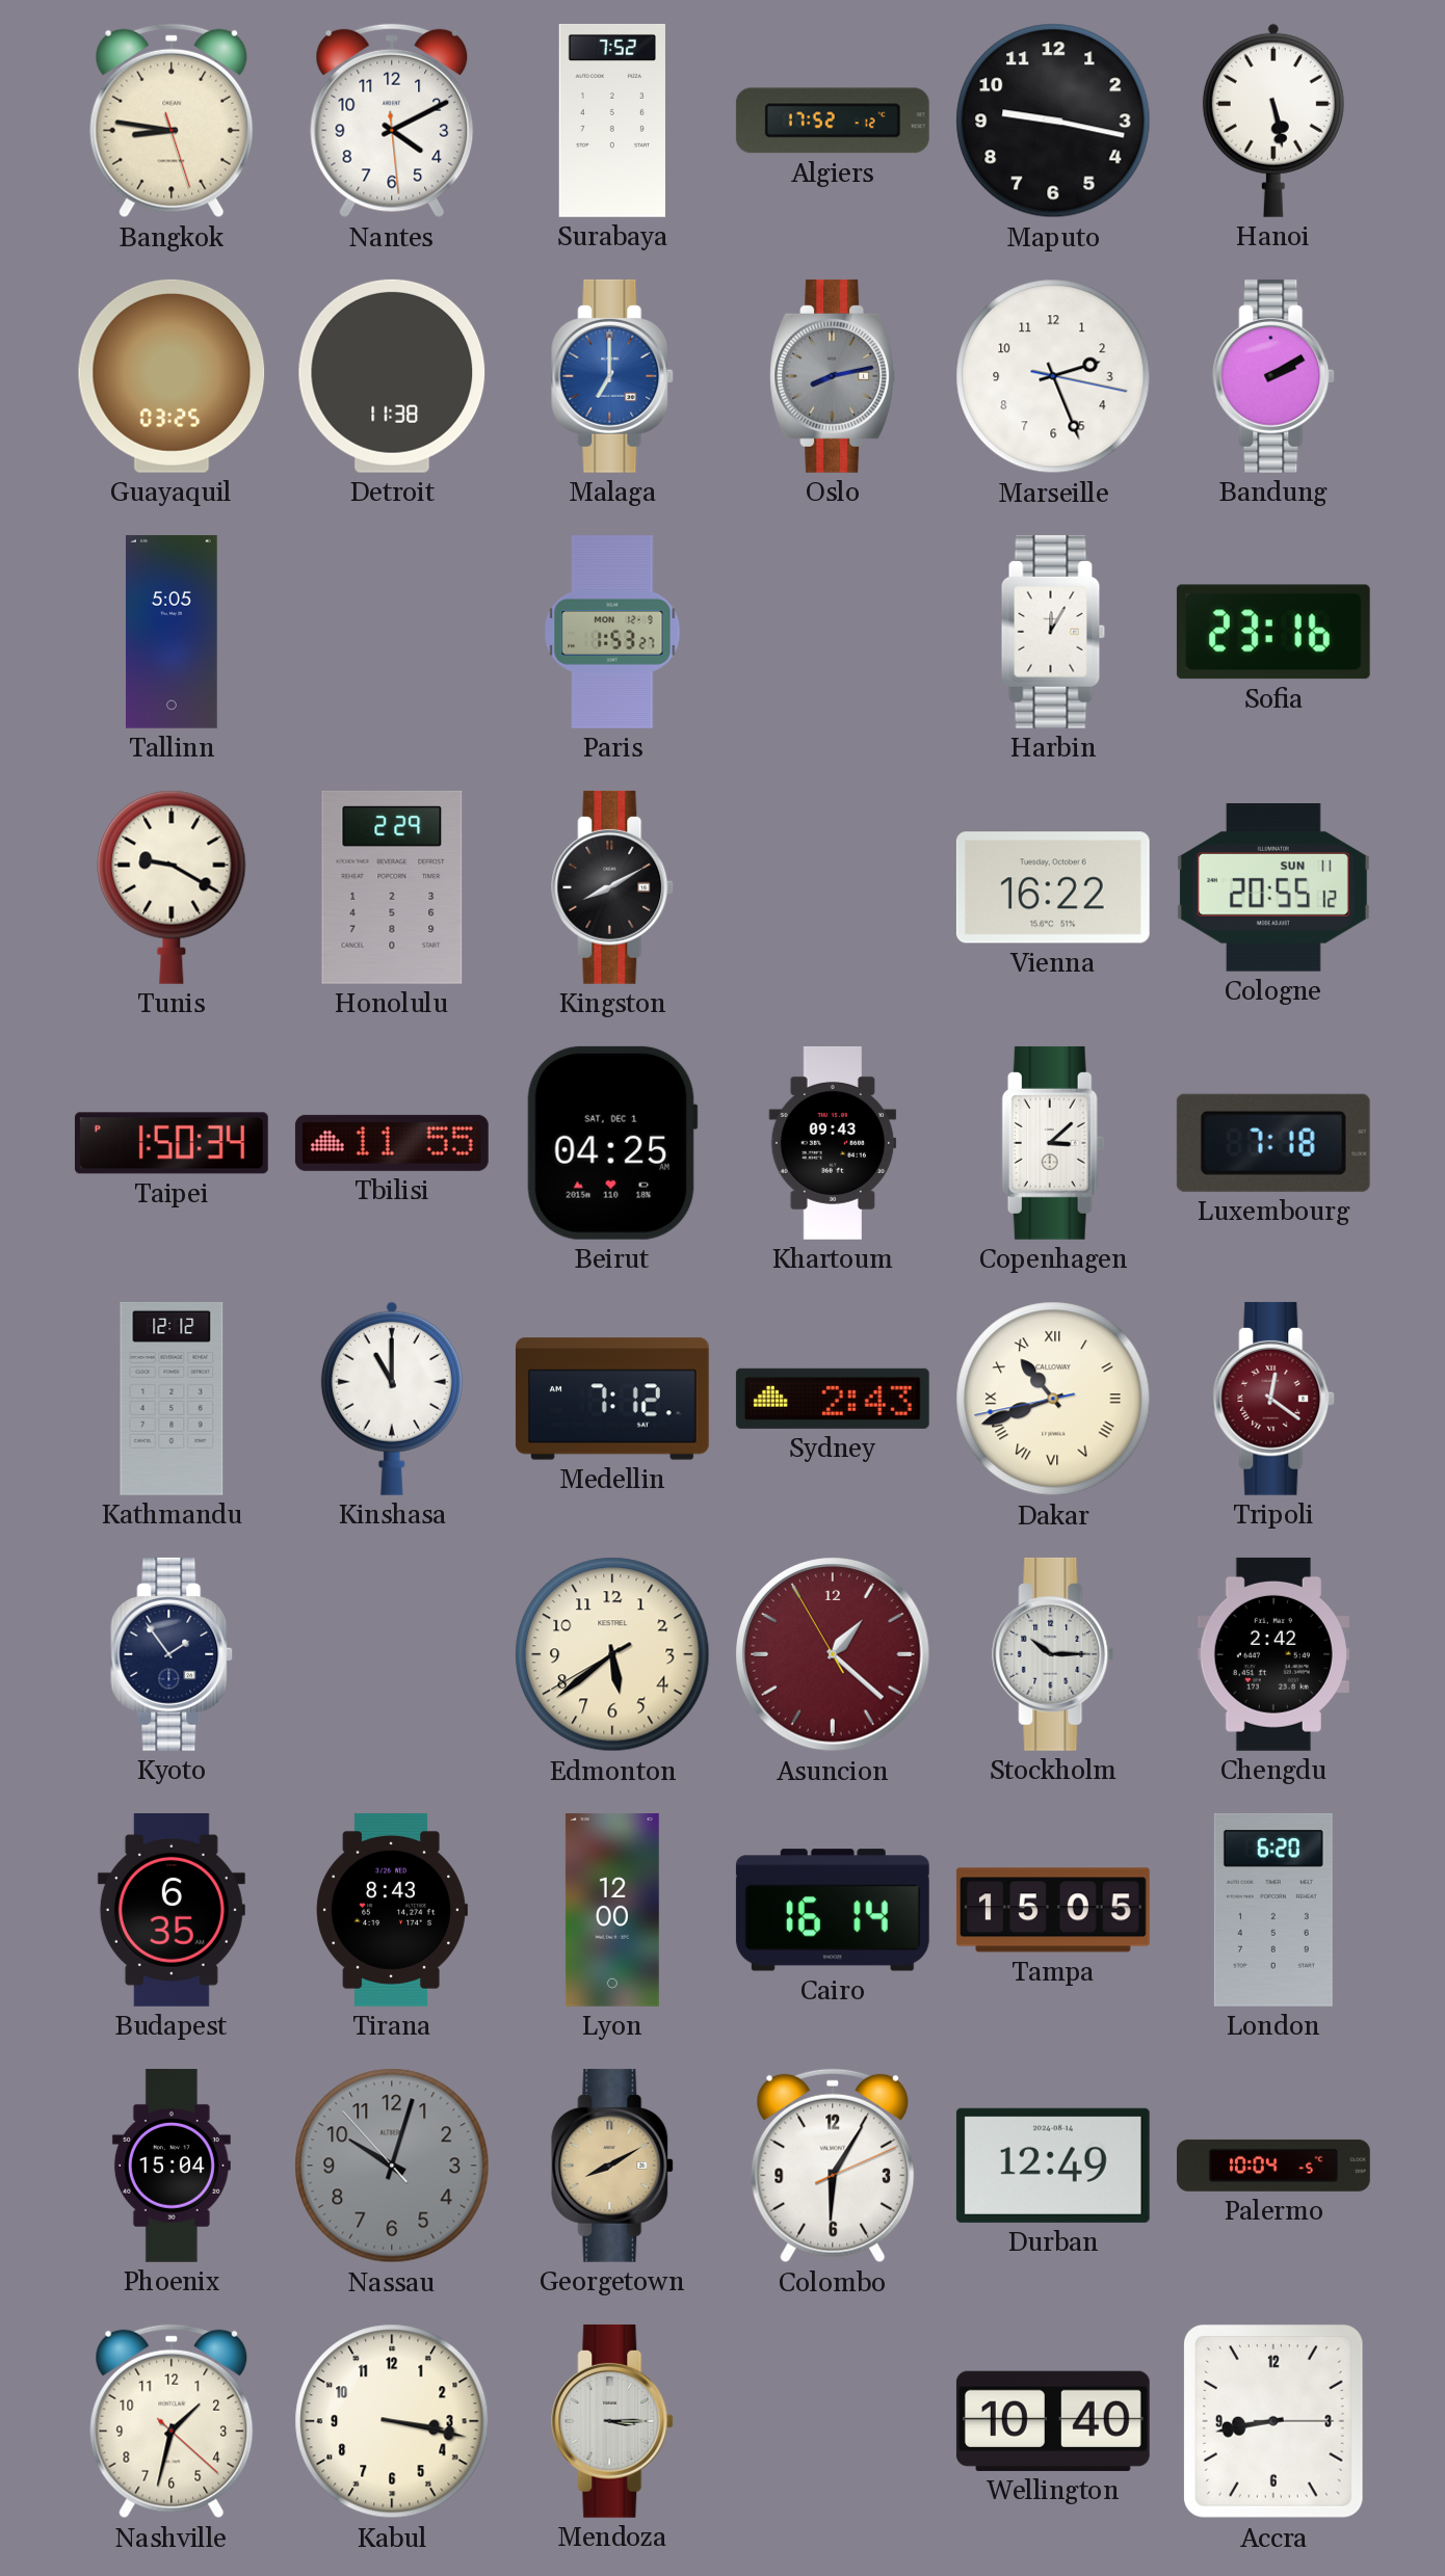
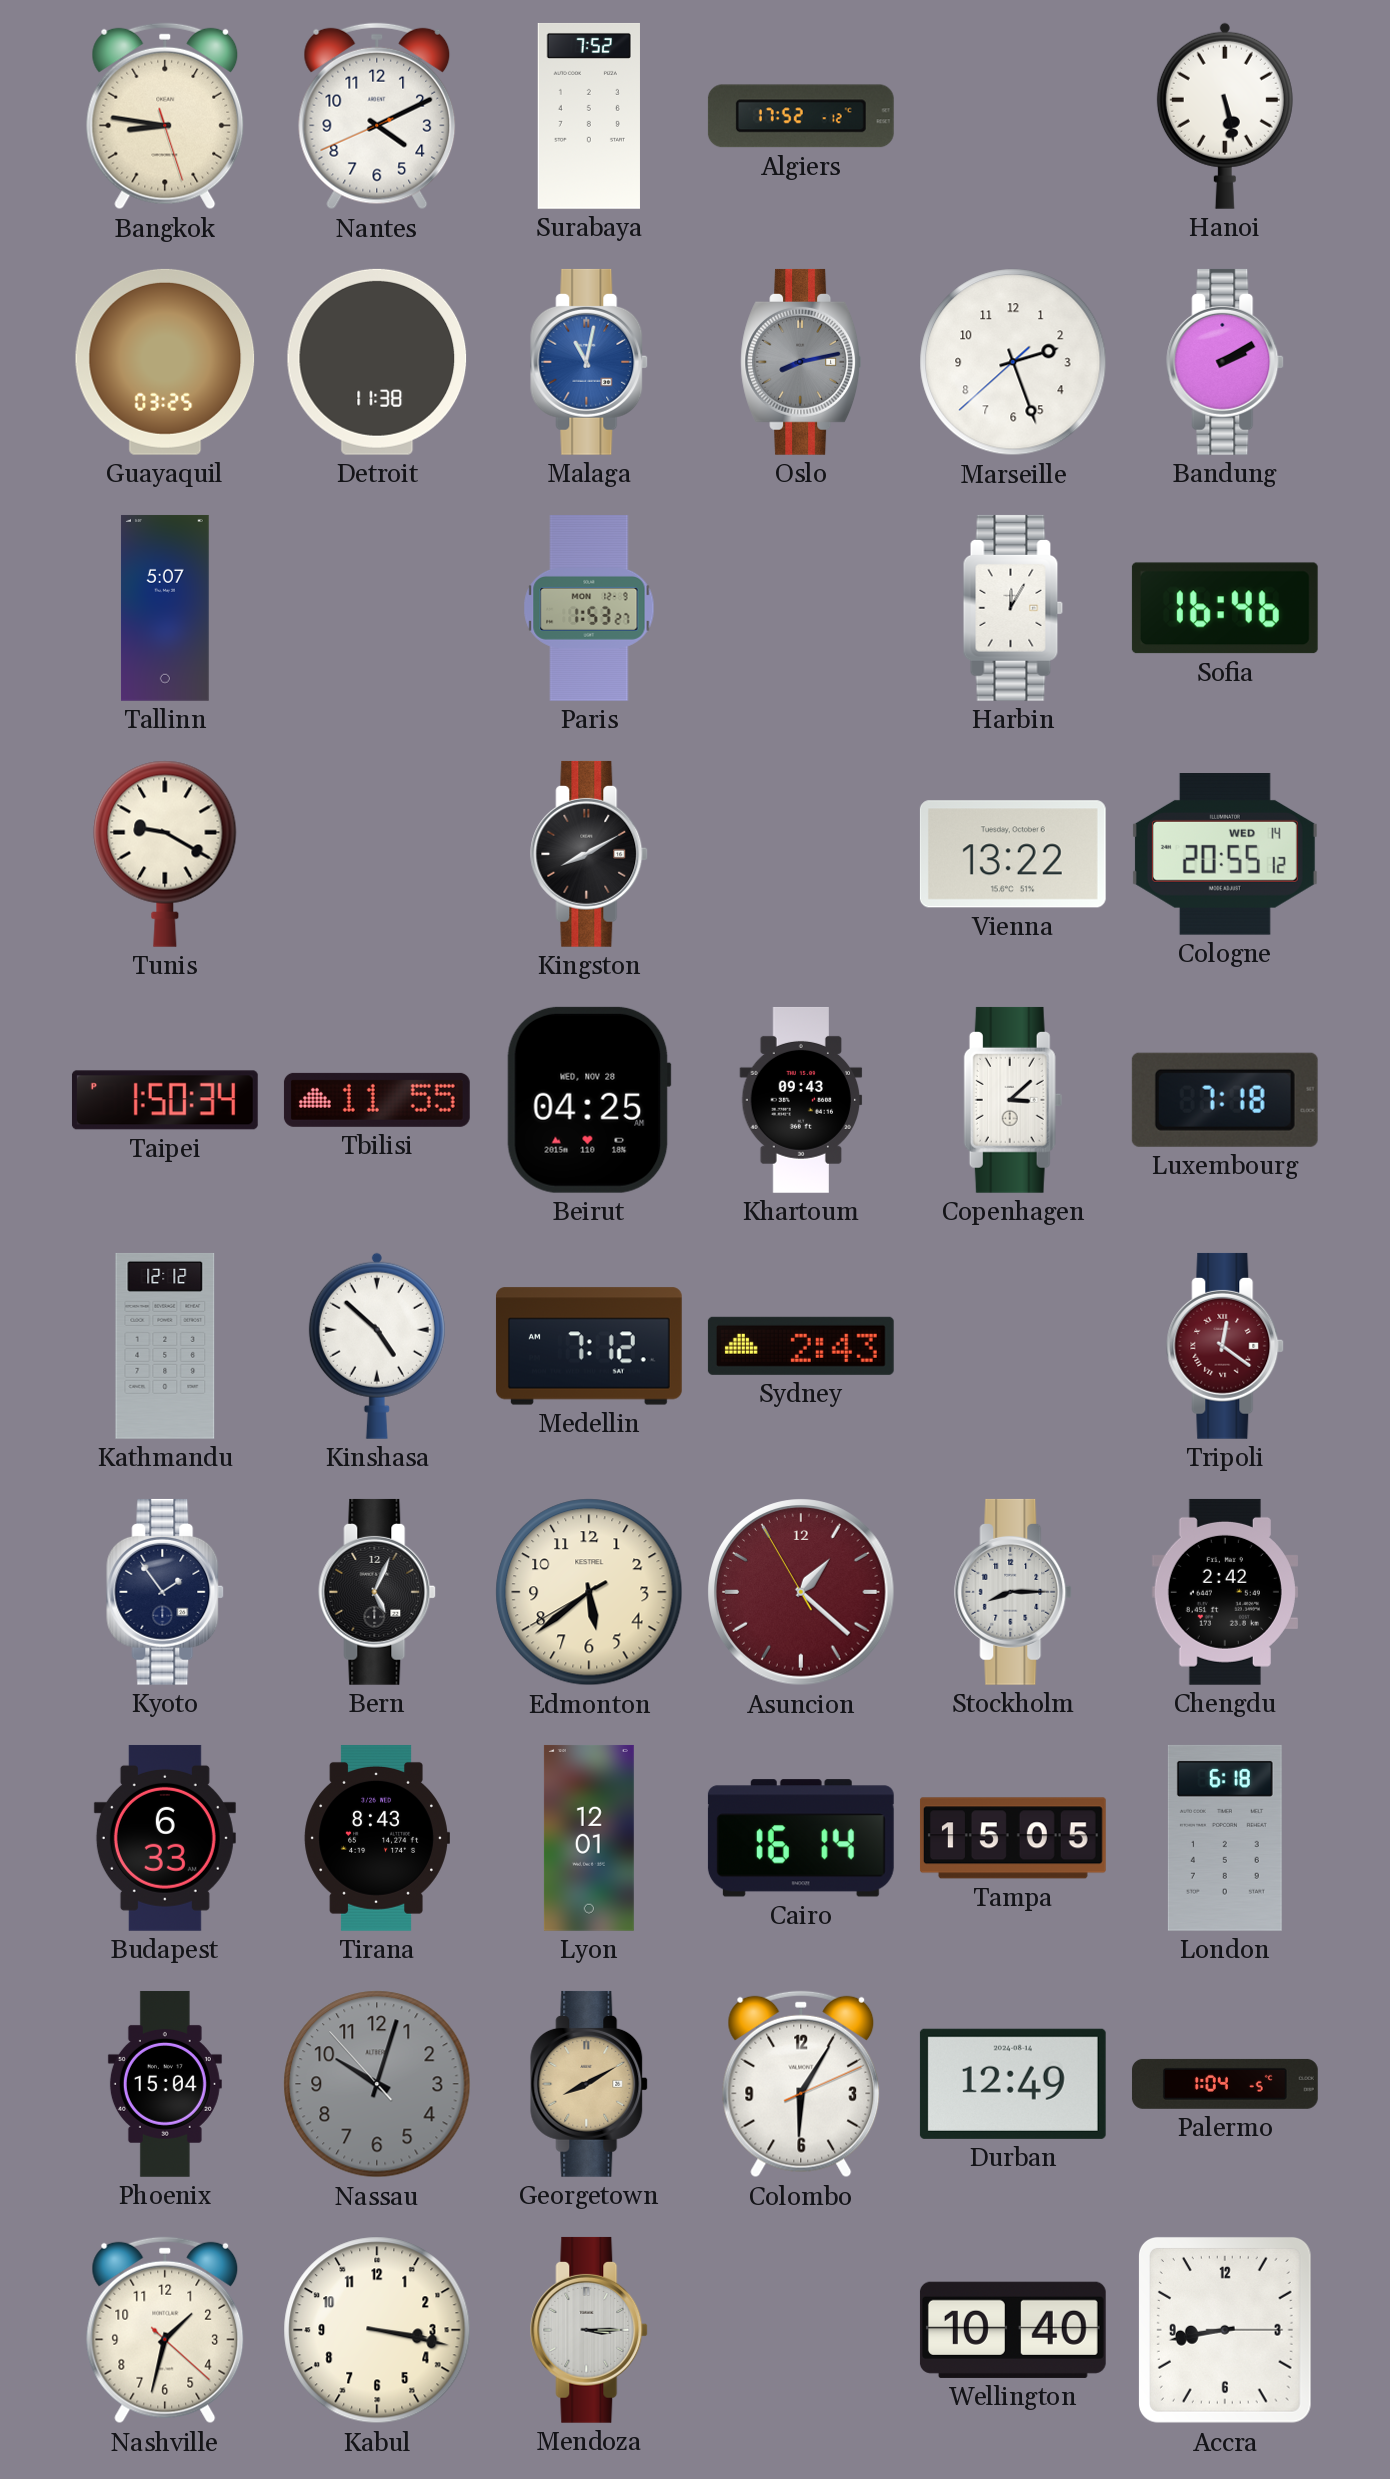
Nantes: 4:10:29 -> 4:10:41
Maputo: 9:17 -> none
Malaga: 7:00 -> 11:02
Marseille: 2:26:17 -> 2:26:38
Tallinn: 5:05 -> 5:07
Sofia: 23:16 -> 16:46
Honolulu: 2:29 -> none
Vienna: 16:22 -> 13:22
Cologne date: SUN 11 -> WED 14
Beirut date: SAT, DEC 1 -> WED, NOV 28
Kinshasa: 11:00 -> 4:52
Dakar: 10:41 -> none
Bern: none -> 5:04
Stockholm: 10:15 -> 8:15
Budapest: 6:35 -> 6:33
Lyon: 12:00 -> 12:01
London: 6:20 -> 6:18
Palermo: 10:04 -> 1:04
